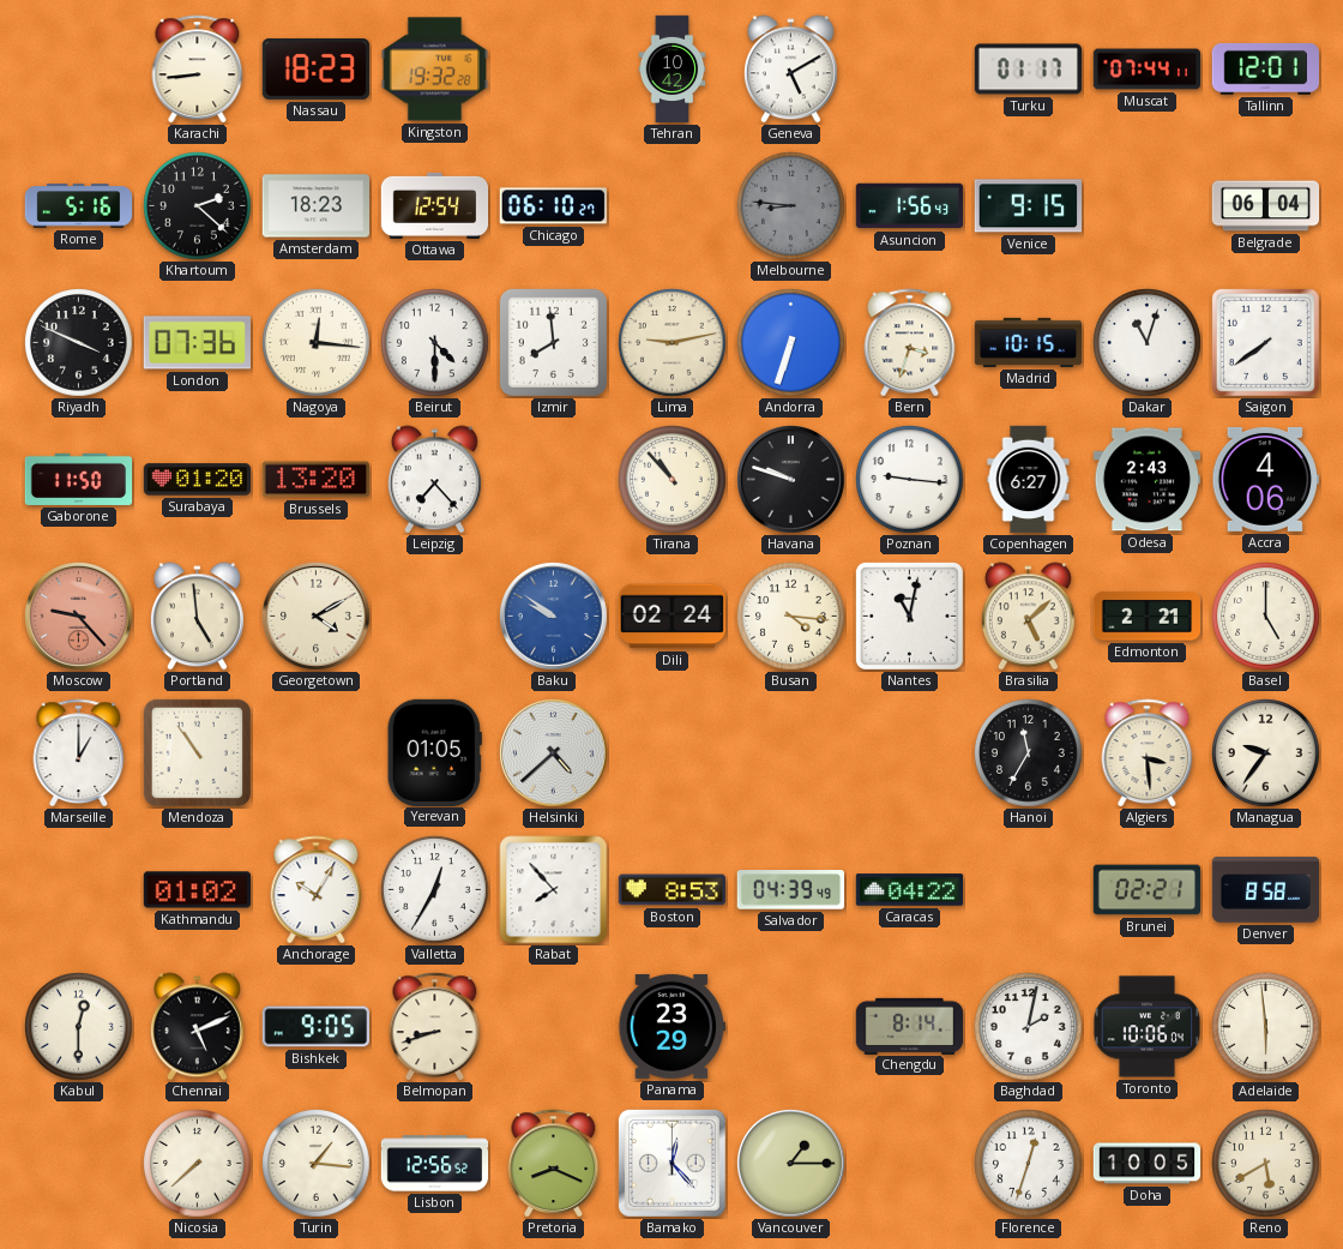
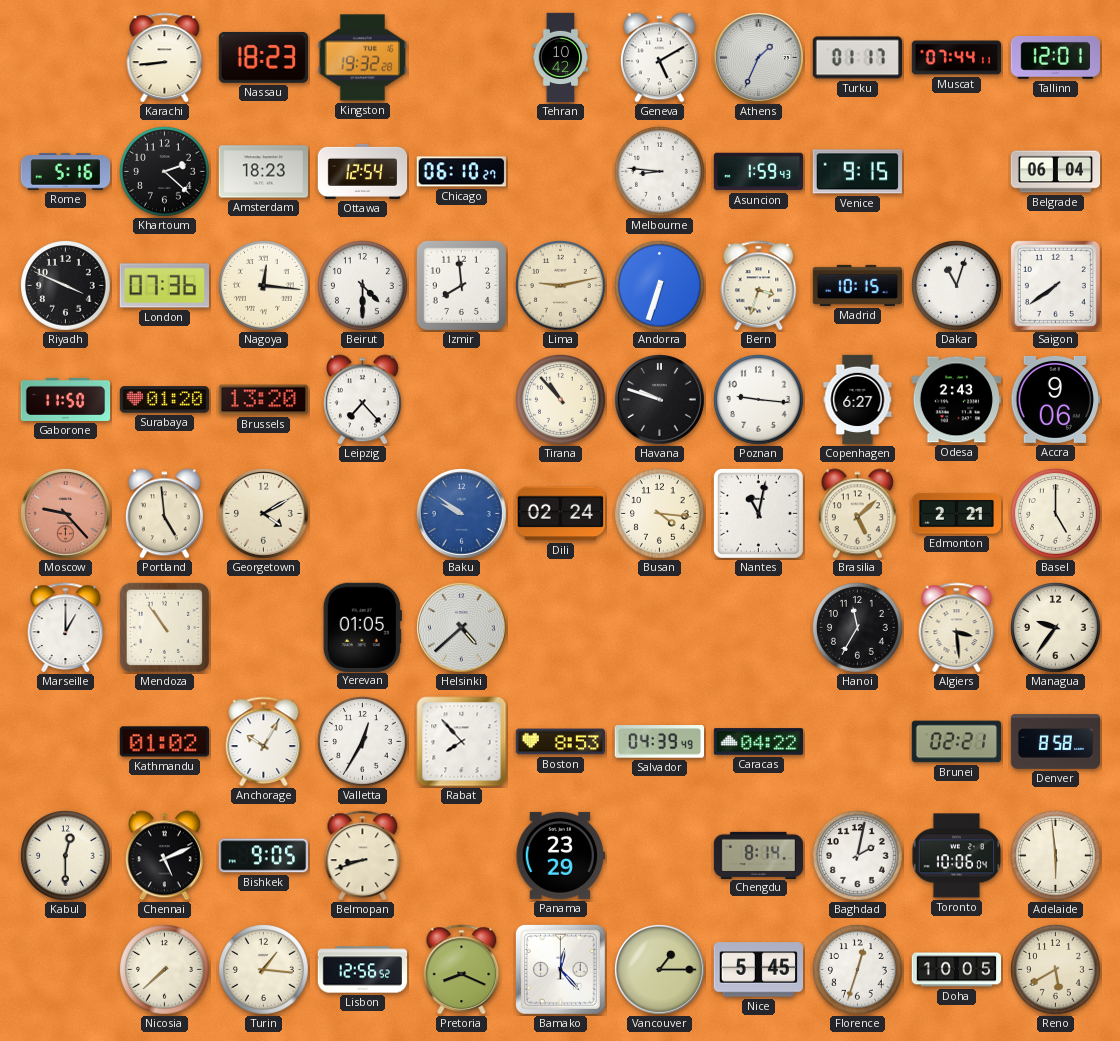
Athens: none -> 1:34
Melbourne dial: grey -> white
Asuncion: 1:56 -> 1:59
Accra: 4:06 -> 9:06
Nice: none -> 5:45
